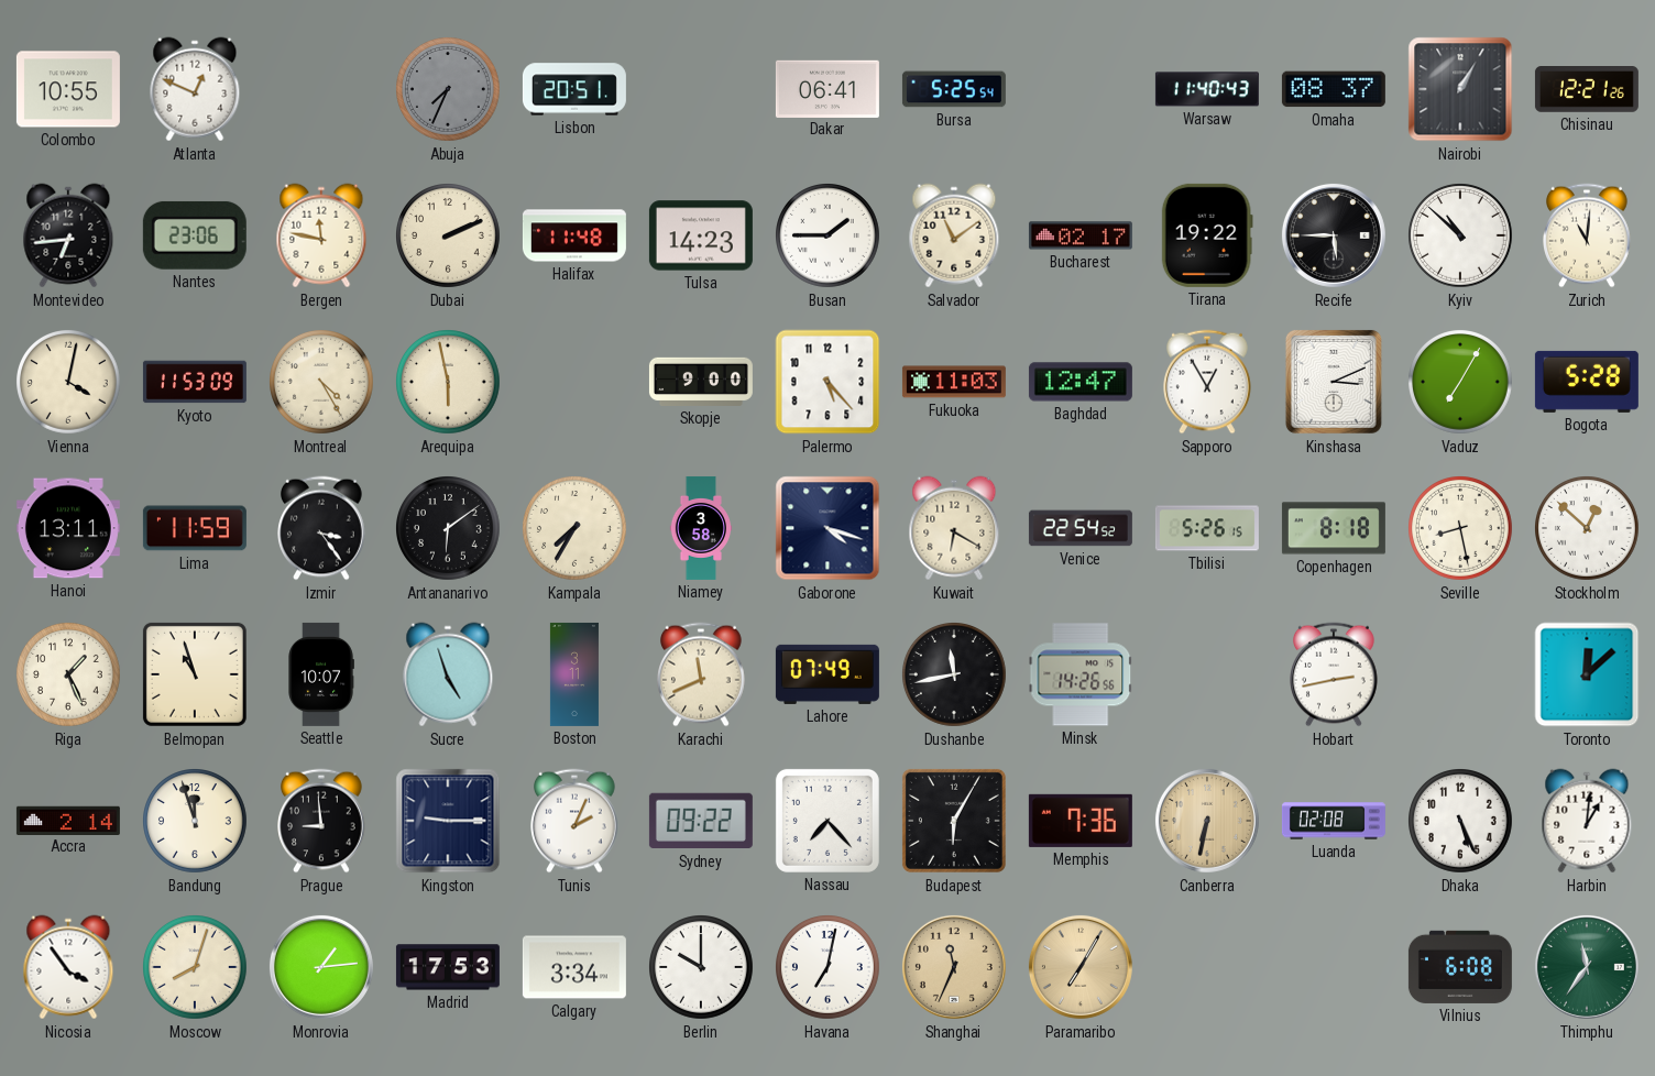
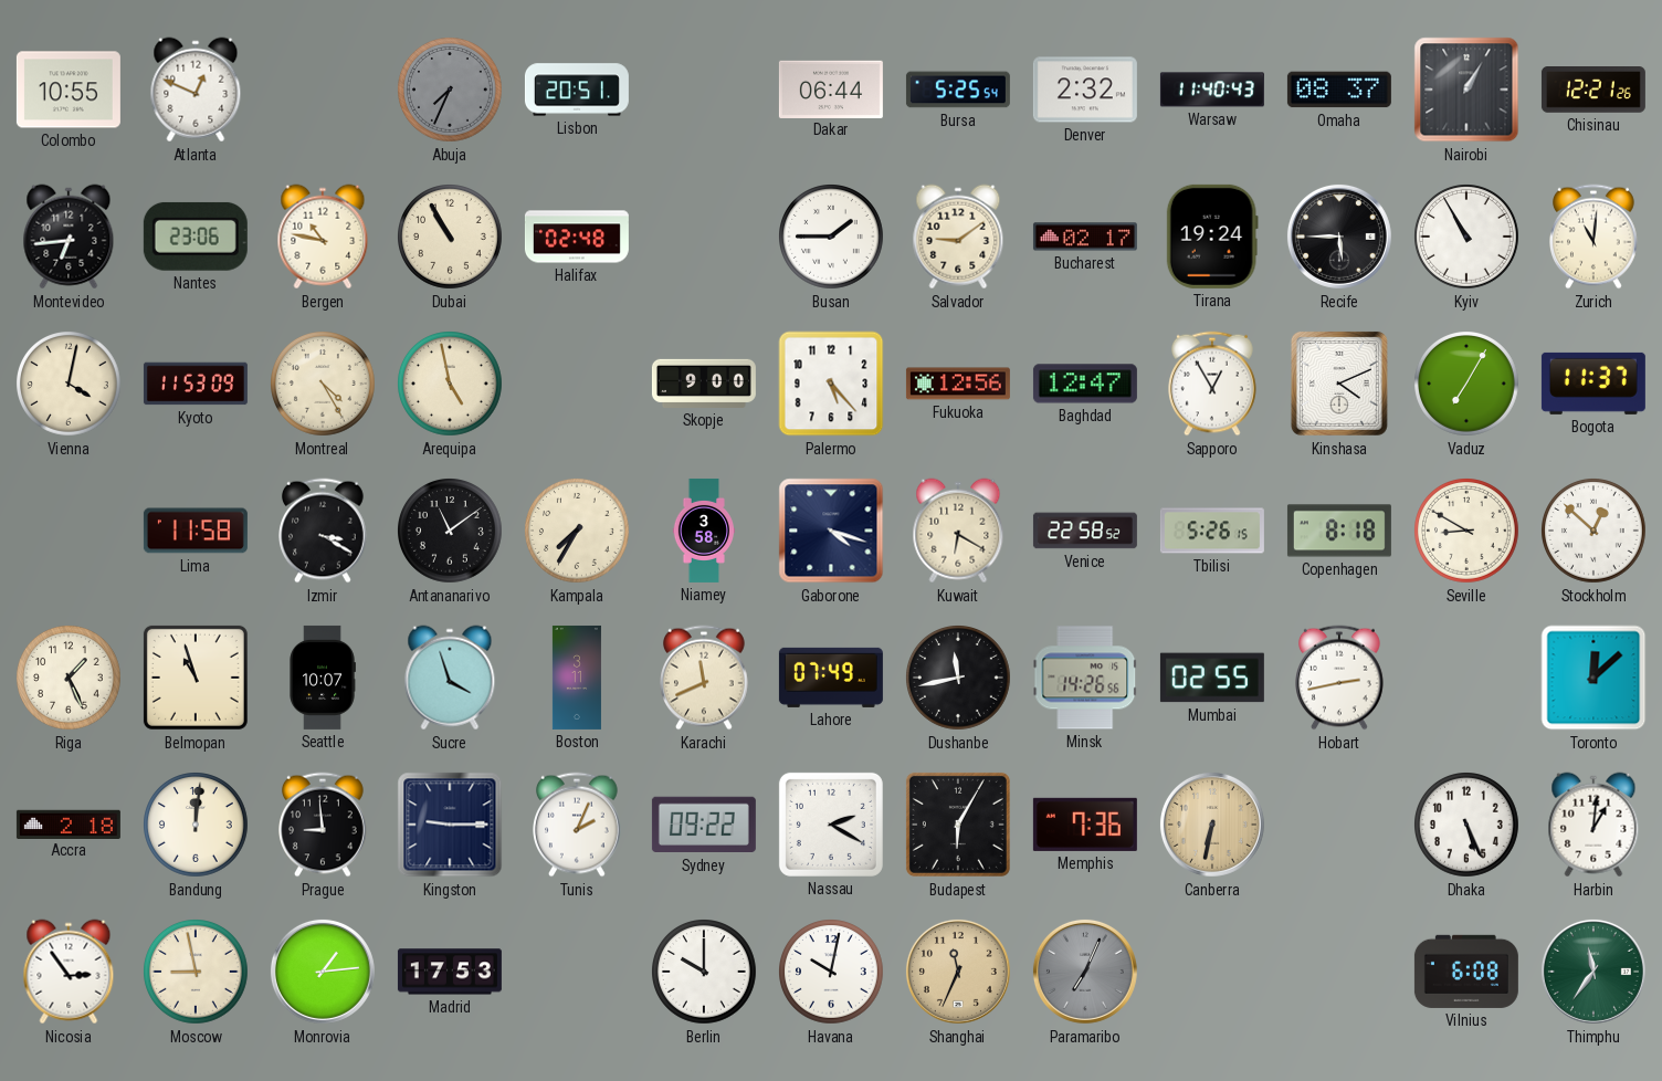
Dakar: 06:41 -> 06:44
Denver: none -> 2:32
Bergen: 11:47 -> 10:47
Dubai: 2:11 -> 10:55
Halifax: 11:48 -> 02:48
Tulsa: 14:23 -> none
Salvador: 11:09 -> 9:09
Tirana: 19:22 -> 19:24
Kyiv: 10:52 -> 10:55
Arequipa: 5:58 -> 4:58
Fukuoka: 11:03 -> 12:56
Kinshasa: 3:11 -> 4:11
Bogota: 5:28 -> 11:37
Hanoi: 13:11 -> none
Lima: 11:59 -> 11:58
Izmir: 3:24 -> 3:20
Antananarivo: 6:09 -> 11:09
Venice: 22:54 -> 22:58
Seville: 8:28 -> 8:50
Sucre: 4:57 -> 3:57
Mumbai: none -> 02:55
Accra: 2:14 -> 2:18
Bandung: 11:57 -> 12:01
Nassau: 7:23 -> 2:20
Luanda: 02:08 -> none
Nicosia: 3:54 -> 2:54
Moscow: 8:03 -> 8:58
Calgary: 3:34 -> none
Havana: 7:02 -> 10:02
Paramaribo: 7:05 -> 7:04
Paramaribo dial: champagne -> grey
